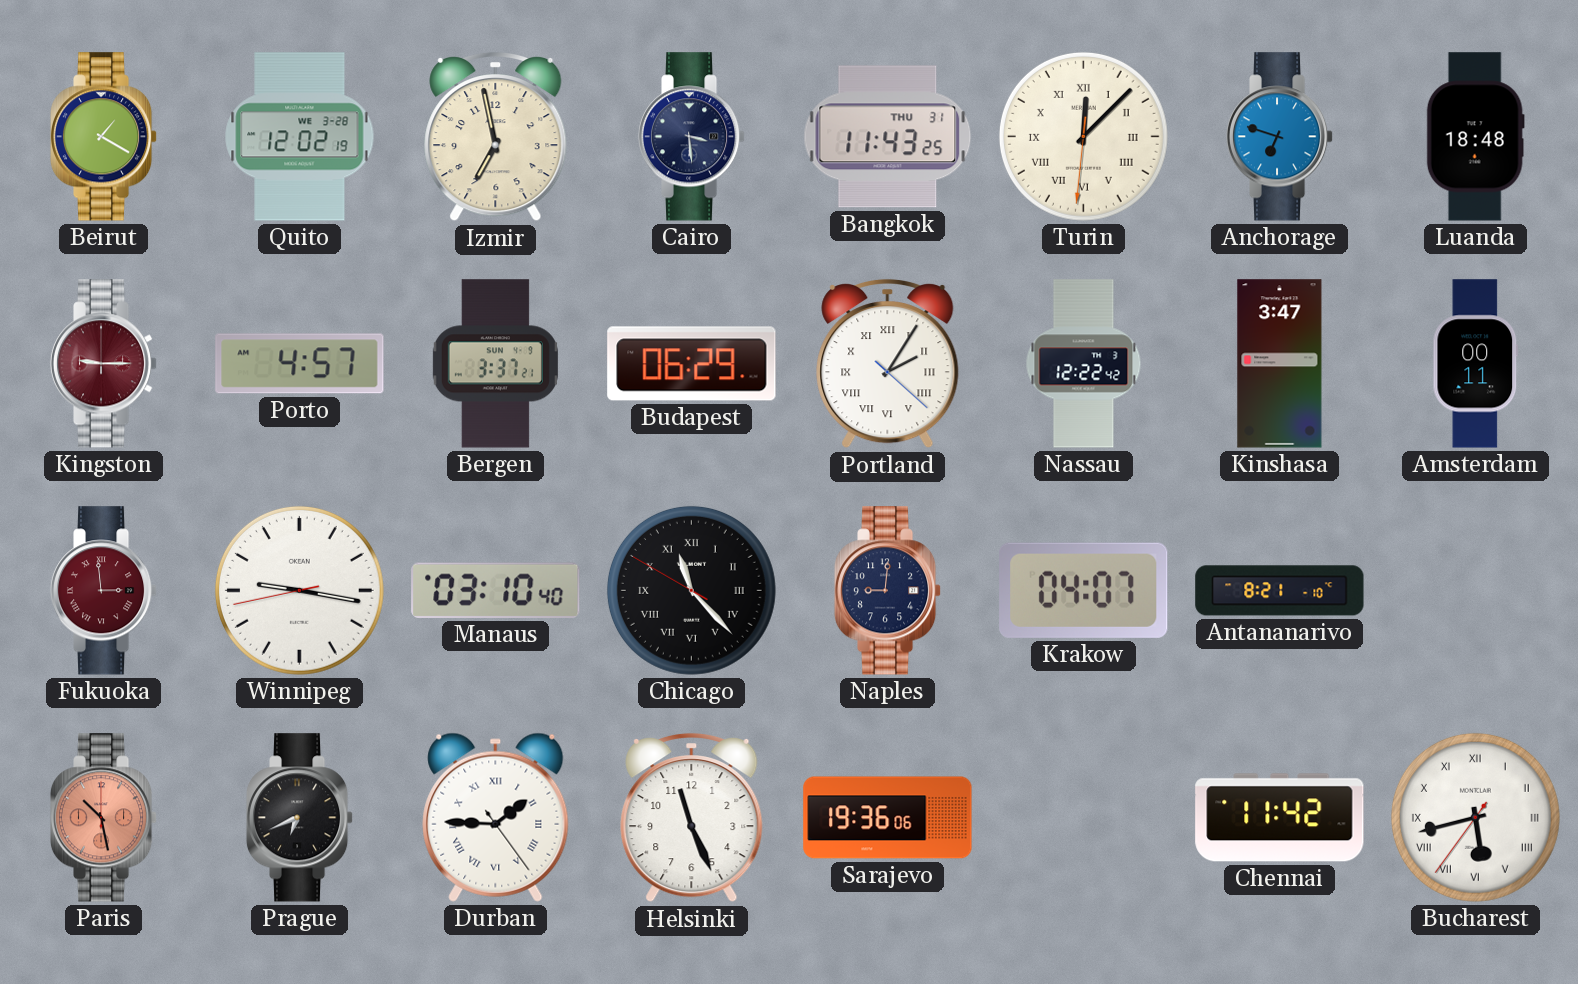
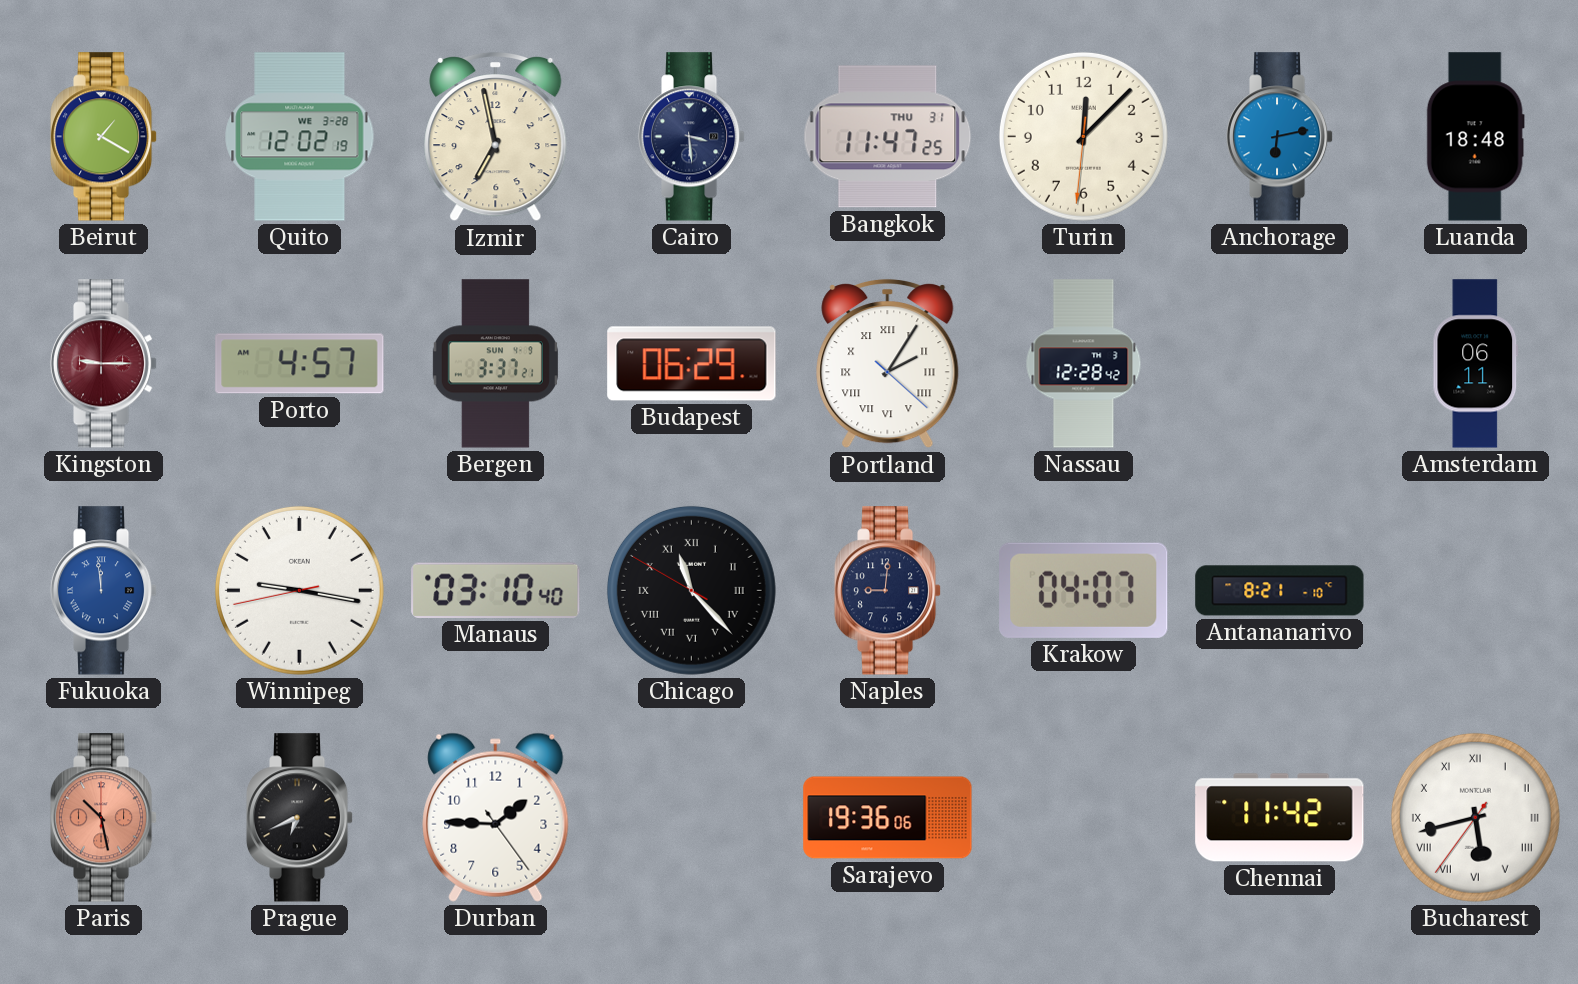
Bangkok: 11:43 -> 11:47
Turin numerals: Roman -> Arabic
Anchorage: 6:48 -> 6:13
Nassau: 12:22 -> 12:28
Kinshasa: 3:47 -> none
Amsterdam: 00:11 -> 06:11
Fukuoka: 2:59 -> 11:59
Fukuoka dial: burgundy -> blue
Durban numerals: Roman -> Arabic
Helsinki: 11:26 -> none
